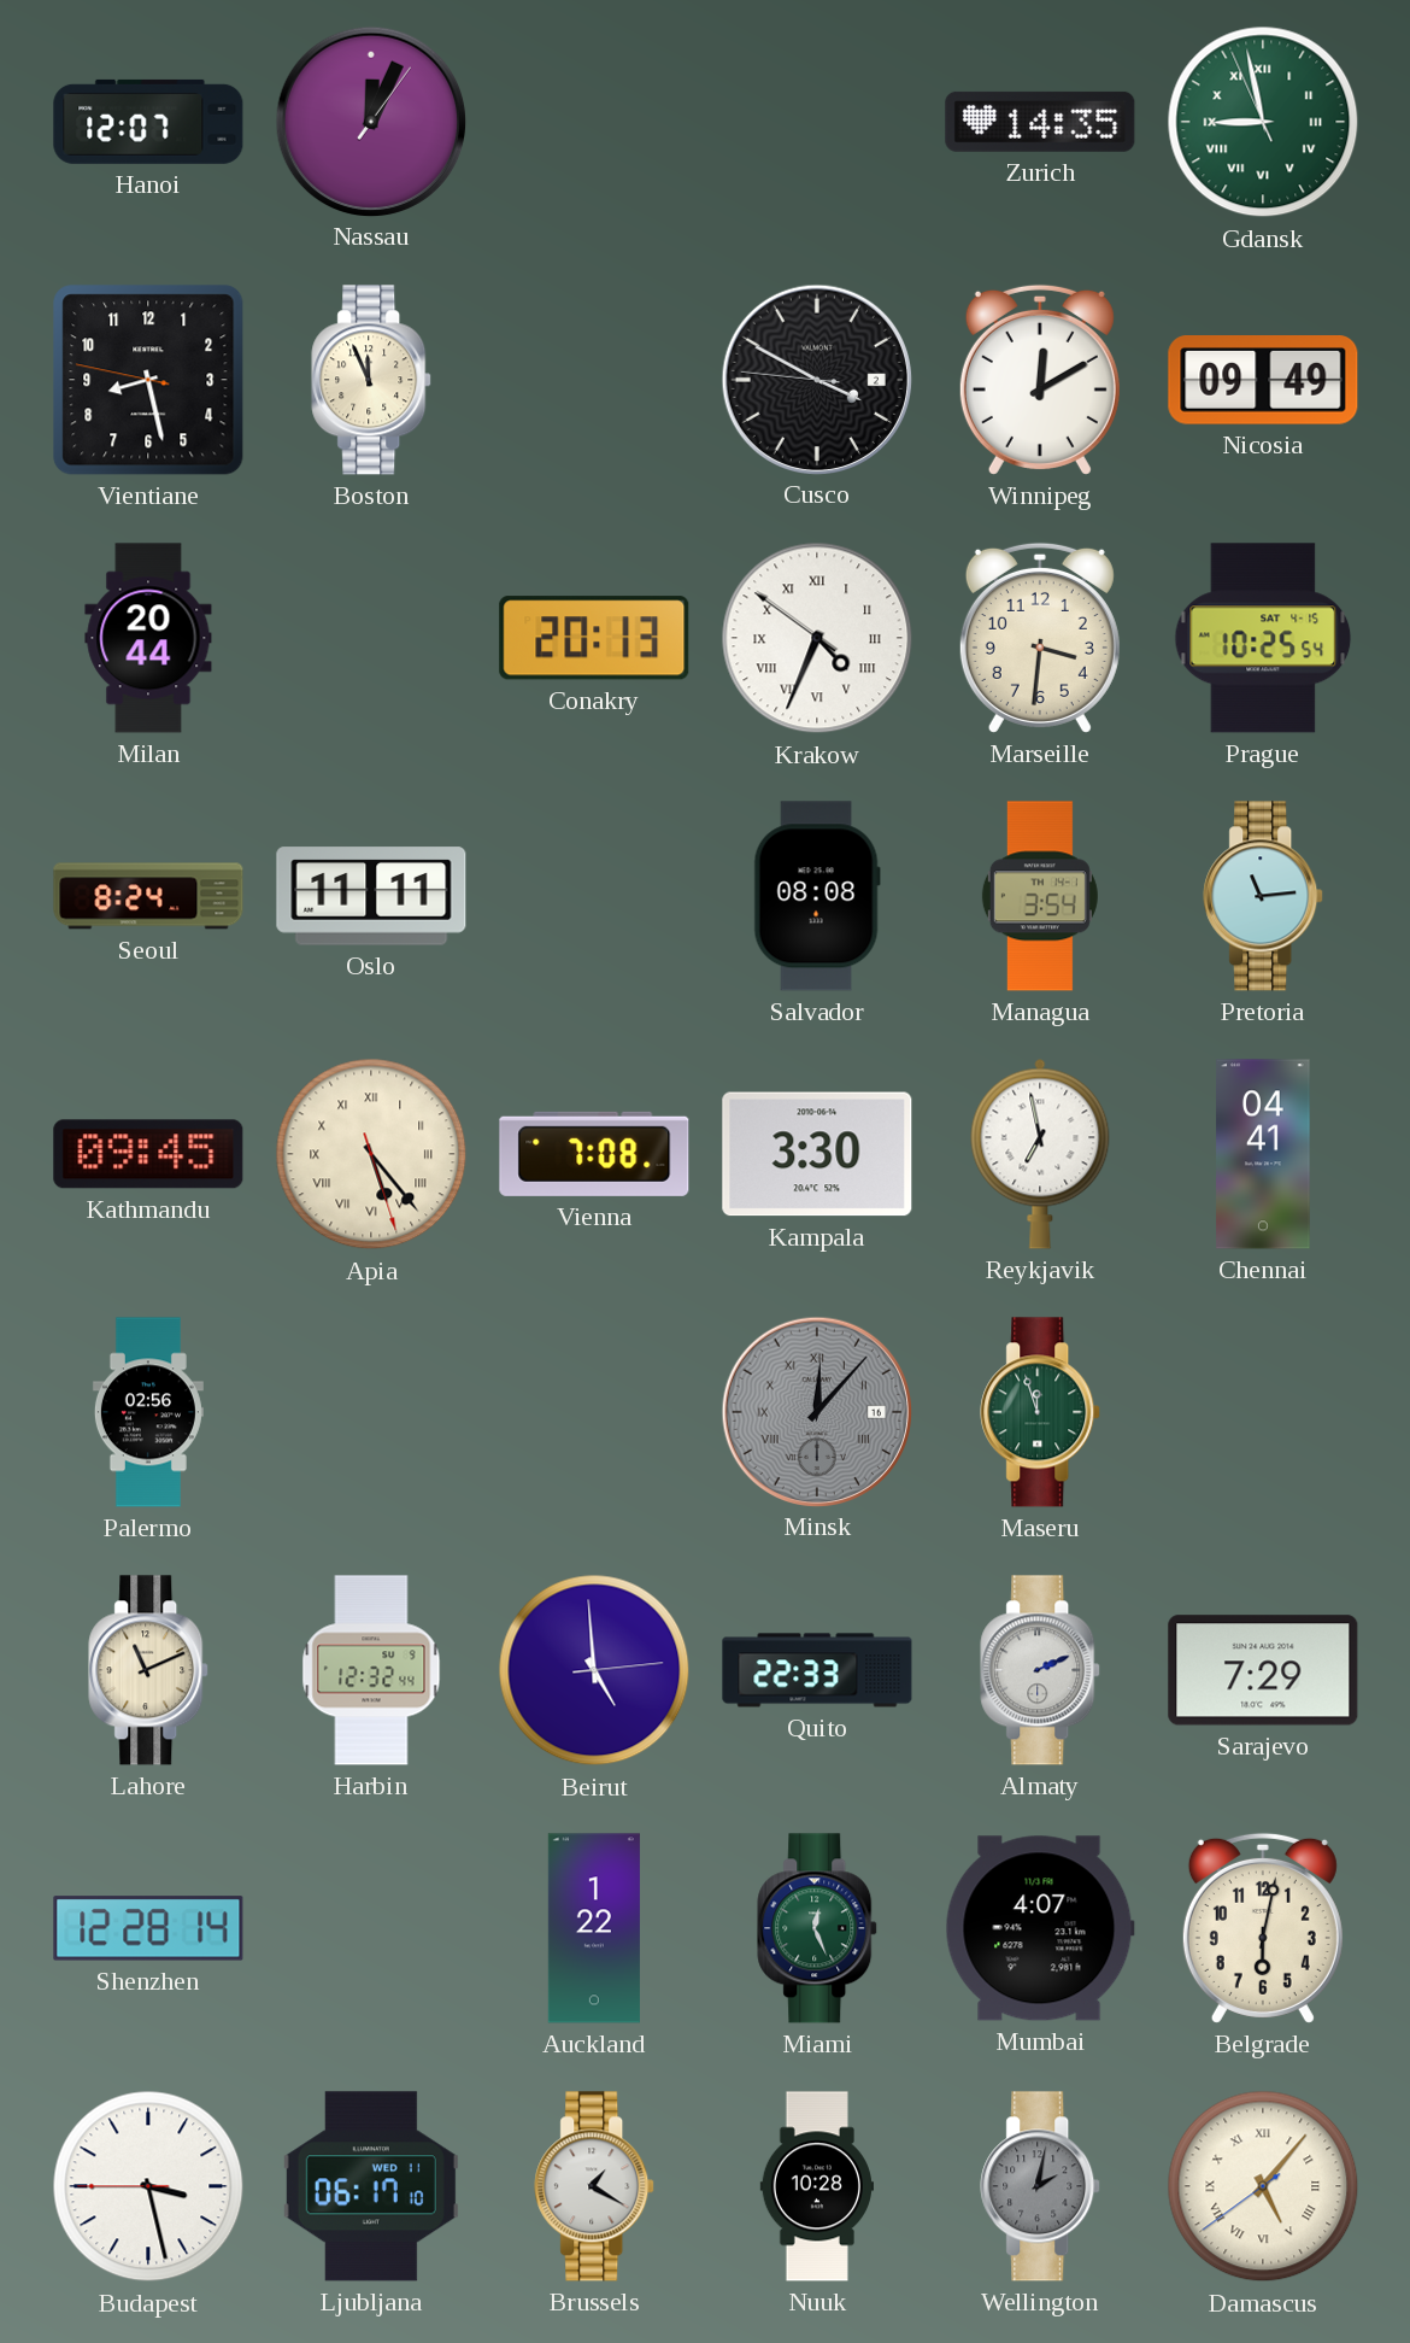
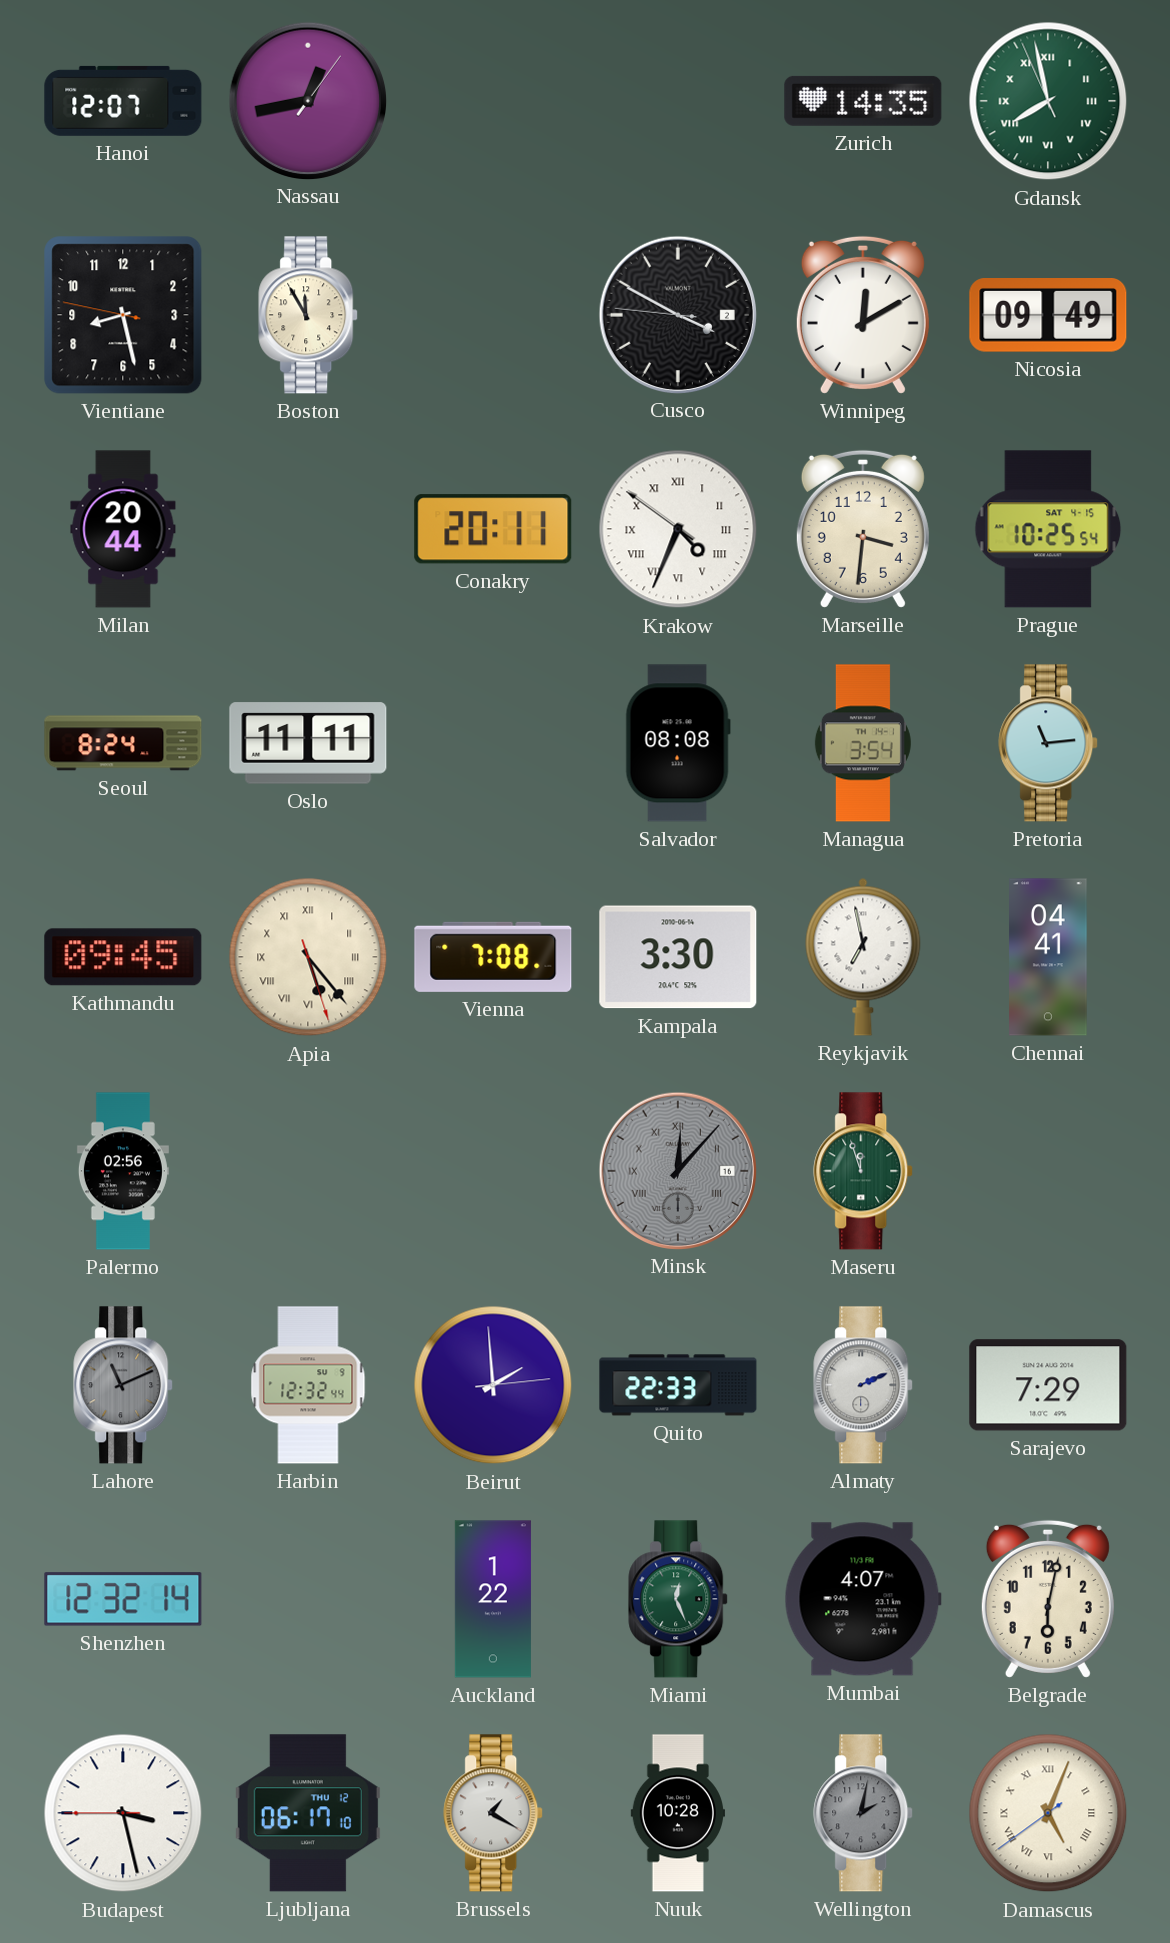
Nassau: 12:04 -> 12:43
Gdansk: 8:57 -> 7:57
Boston: 11:56 -> 11:55
Conakry: 20:13 -> 20:11
Lahore dial: cream -> grey
Beirut: 4:59 -> 1:59
Shenzhen: 12:28 -> 12:32
Ljubljana date: WED 11 -> THU 12
Damascus: 5:06 -> 5:03
